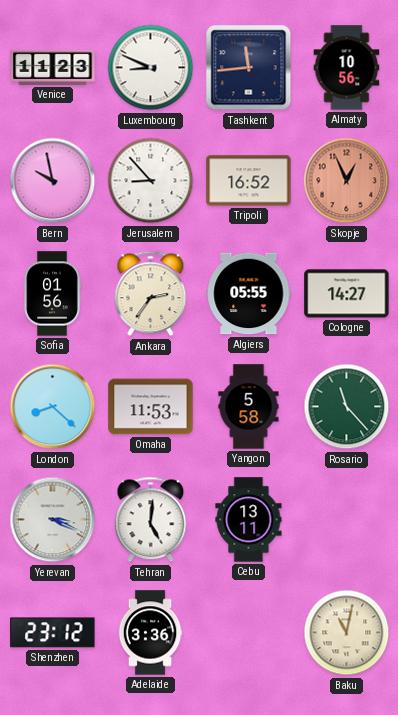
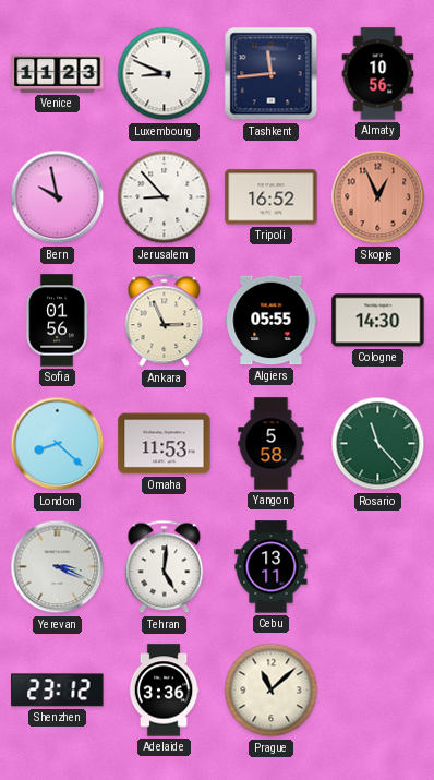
Ankara: 2:36 -> 2:56
Cologne: 14:27 -> 14:30
Prague: none -> 11:08
Baku: 11:02 -> none
